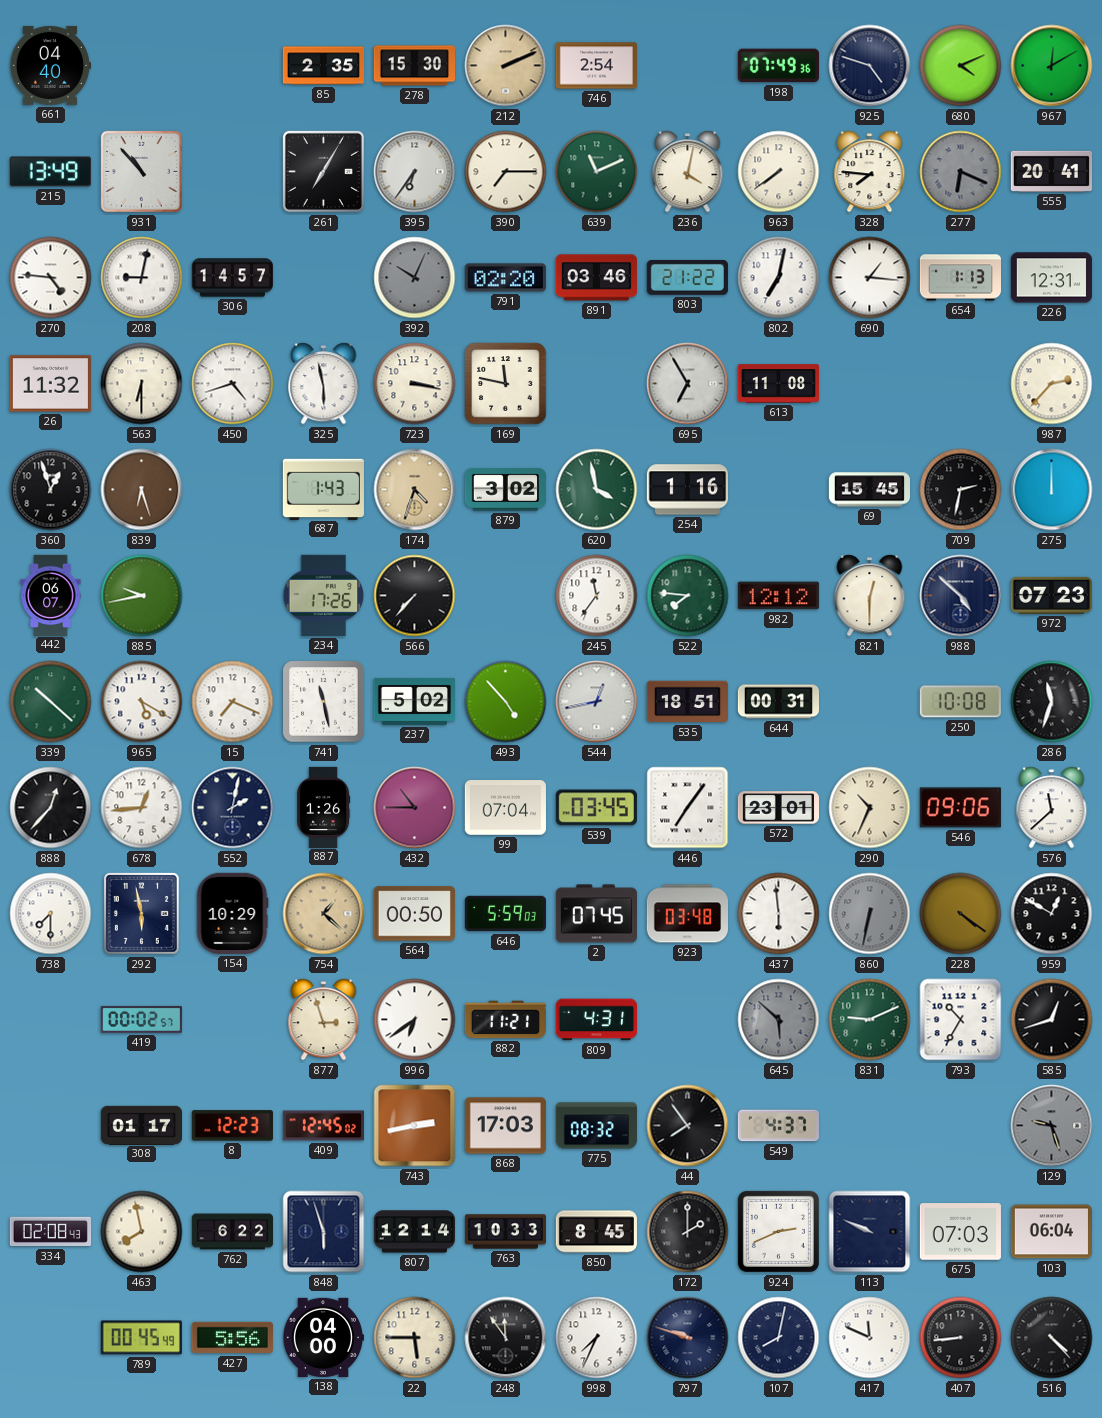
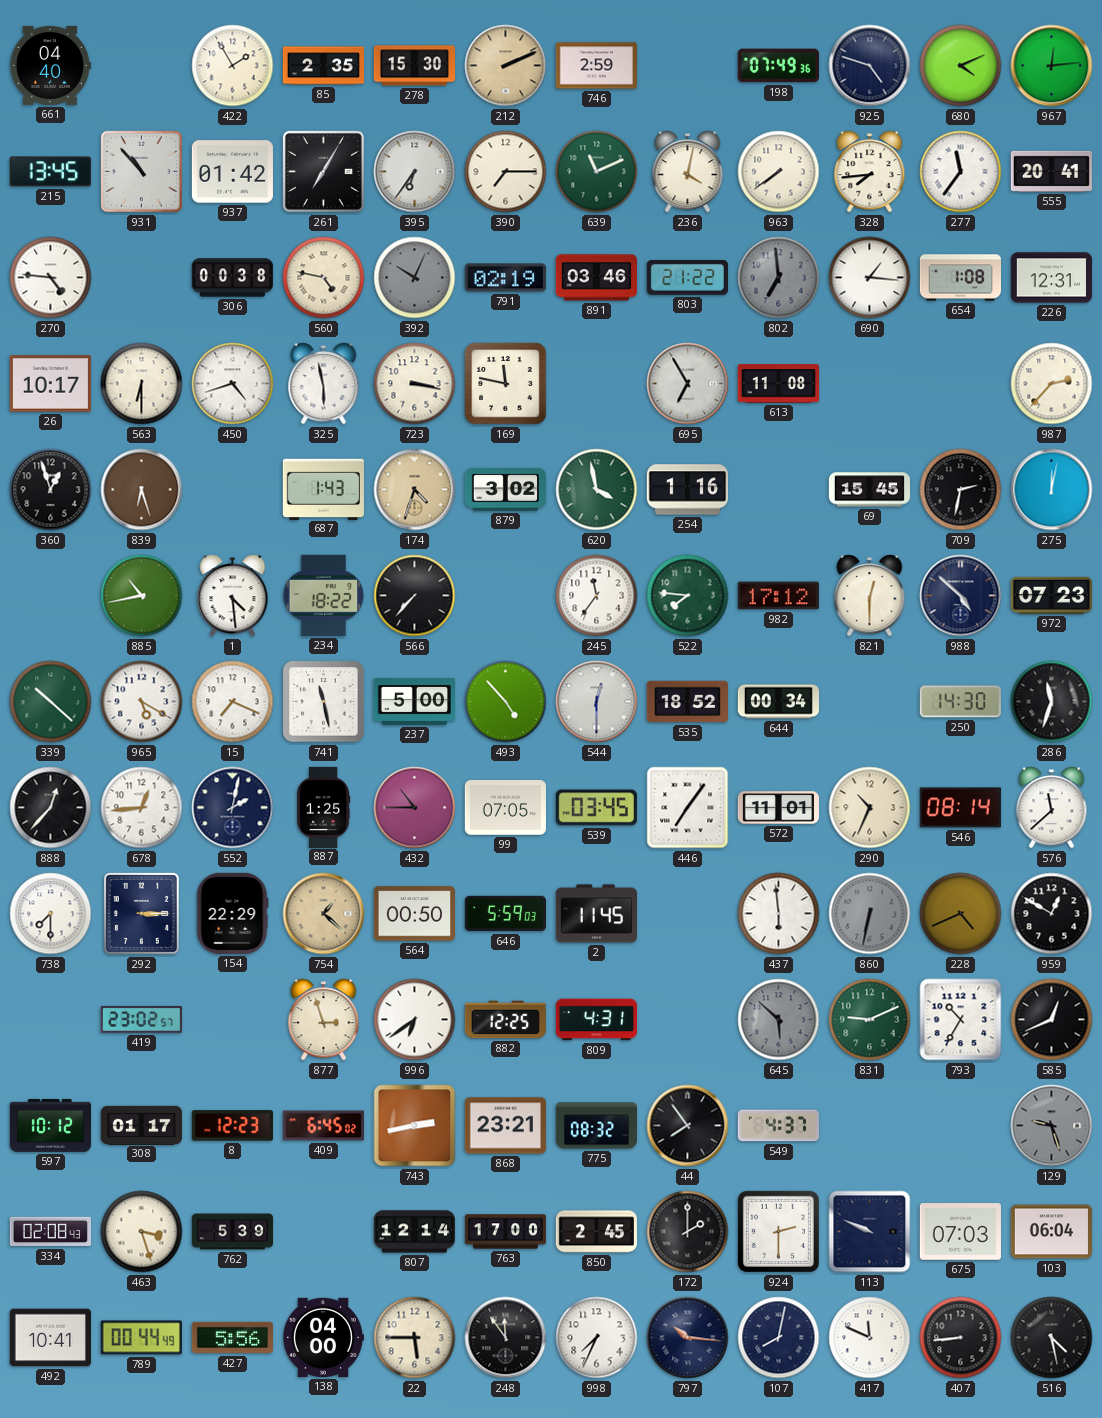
422: none -> 1:55
746: 2:54 -> 2:59
967: 12:10 -> 12:14
215: 13:49 -> 13:45
937: none -> 01:42
328: 7:46 -> 7:44
277: 6:19 -> 11:36
277 dial: grey -> white
208: 9:02 -> none
306: 14:57 -> 00:38
560: none -> 4:47
791: 02:20 -> 02:19
802: 7:02 -> 6:59
802 dial: white -> grey
654: 1:13 -> 1:08
26: 11:32 -> 10:17
275: 12:00 -> 12:02
442: 06:07 -> none
885: 9:43 -> 10:43
1: none -> 4:29
234: 17:26 -> 18:22
982: 12:12 -> 17:12
237: 5:02 -> 5:00
544: 12:43 -> 12:30
535: 18:51 -> 18:52
644: 00:31 -> 00:34
250: 10:08 -> 14:30
887: 1:26 -> 1:25
99: 07:04 -> 07:05
572: 23:01 -> 11:01
546: 09:06 -> 08:14
292: 5:58 -> 3:15
154: 10:29 -> 22:29
2: 07:45 -> 11:45
923: 03:48 -> none
228: 4:21 -> 4:41
419: 00:02 -> 23:02
882: 11:21 -> 12:25
585: 12:42 -> 12:41
597: none -> 10:12
409: 12:45 -> 6:45
868: 17:03 -> 23:21
463: 7:58 -> 3:27
762: 6:22 -> 5:39
848: 5:57 -> none
763: 10:33 -> 17:00
850: 8:45 -> 2:45
924: 2:41 -> 2:30
492: none -> 10:41
789: 00:45 -> 00:44
797: 9:48 -> 10:16
516: 4:23 -> 4:28
